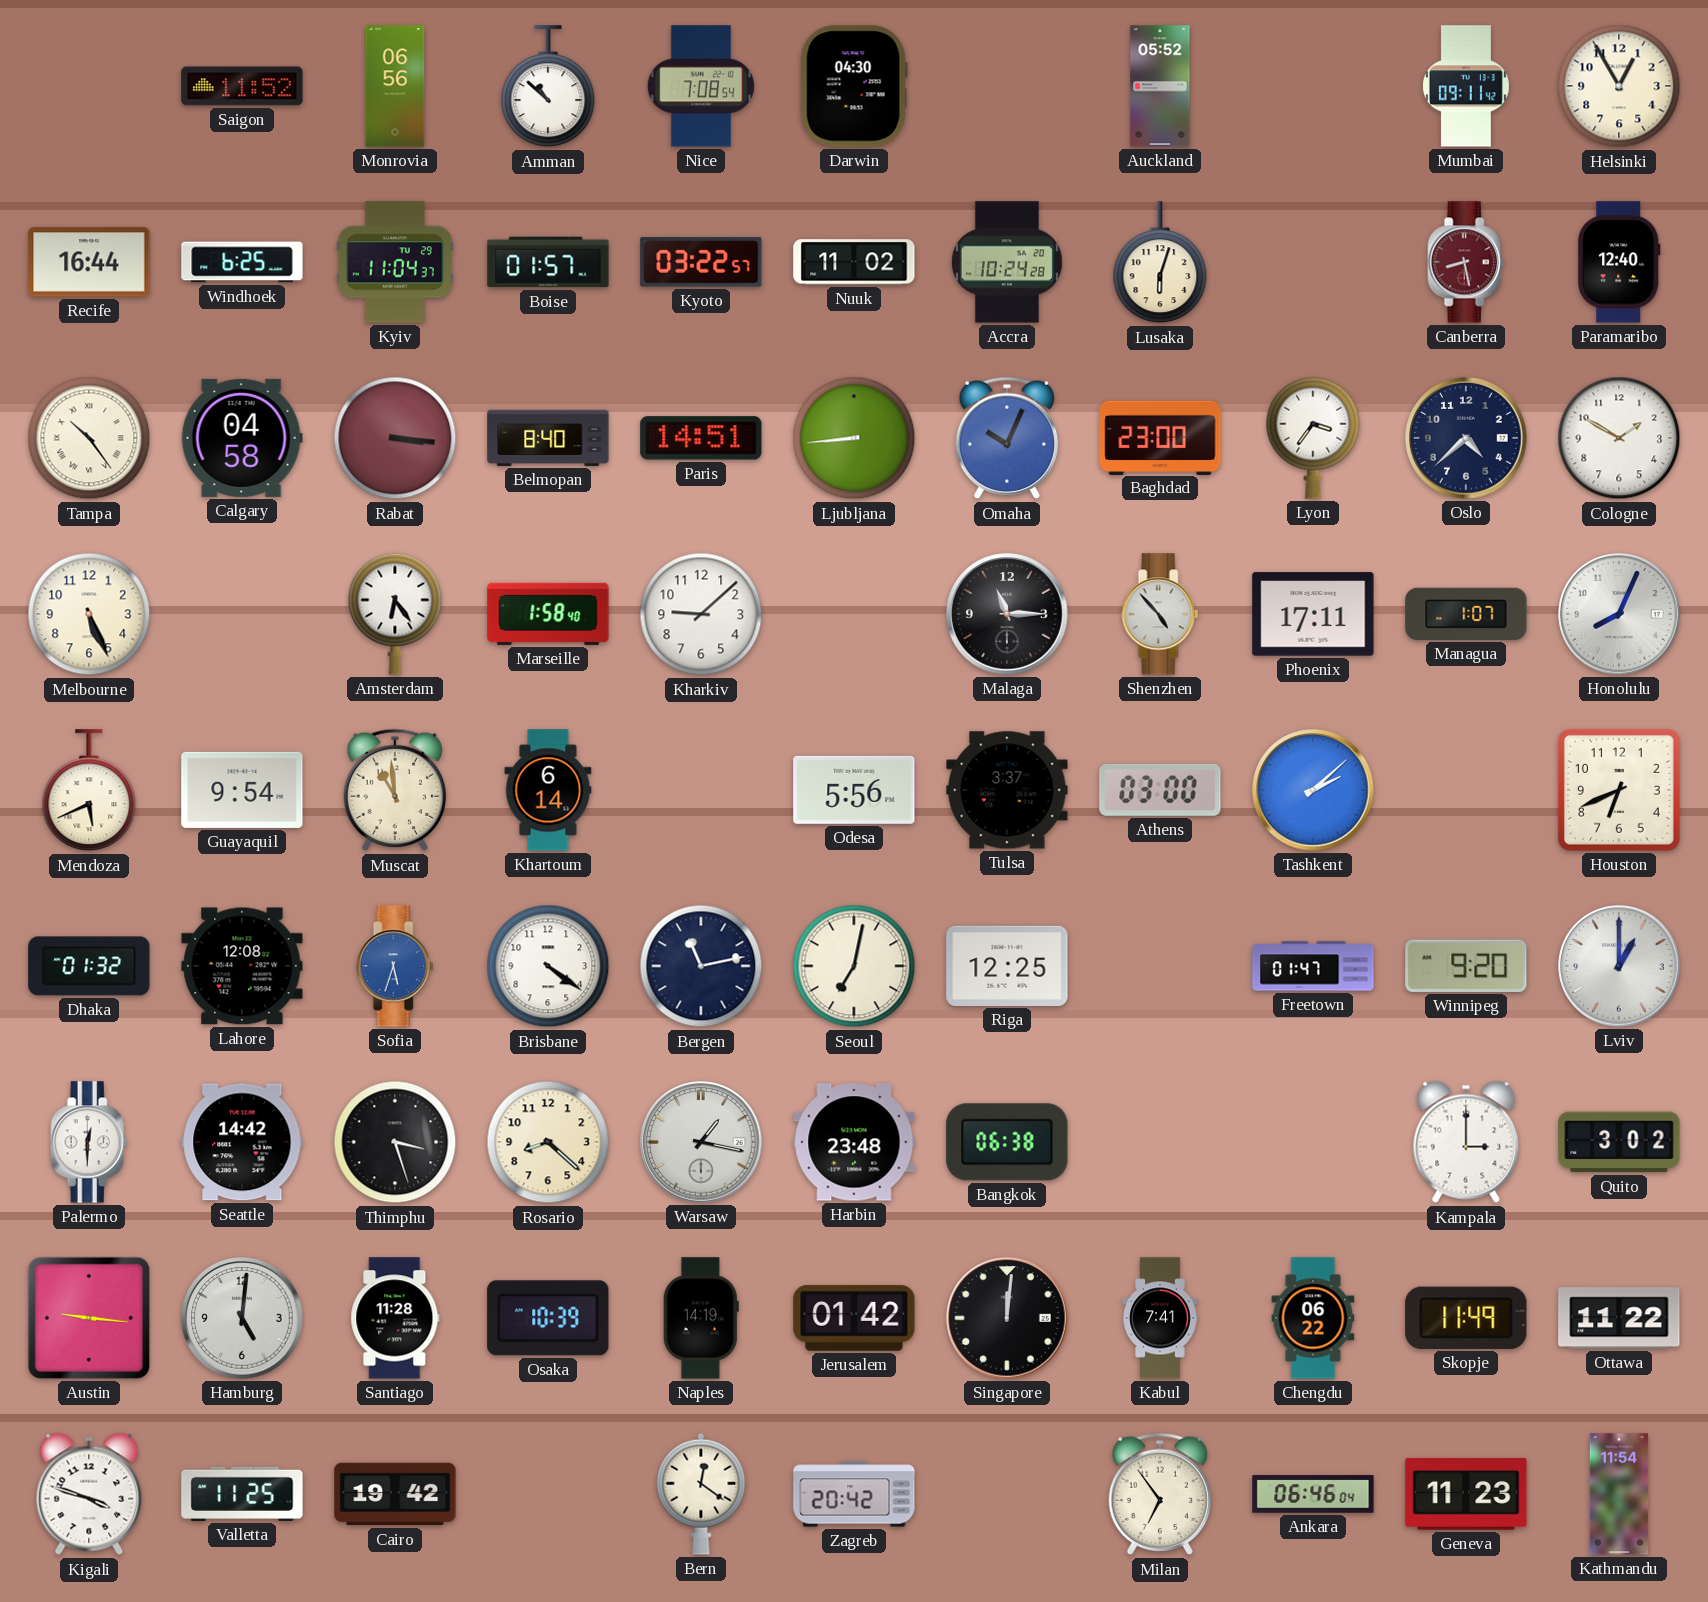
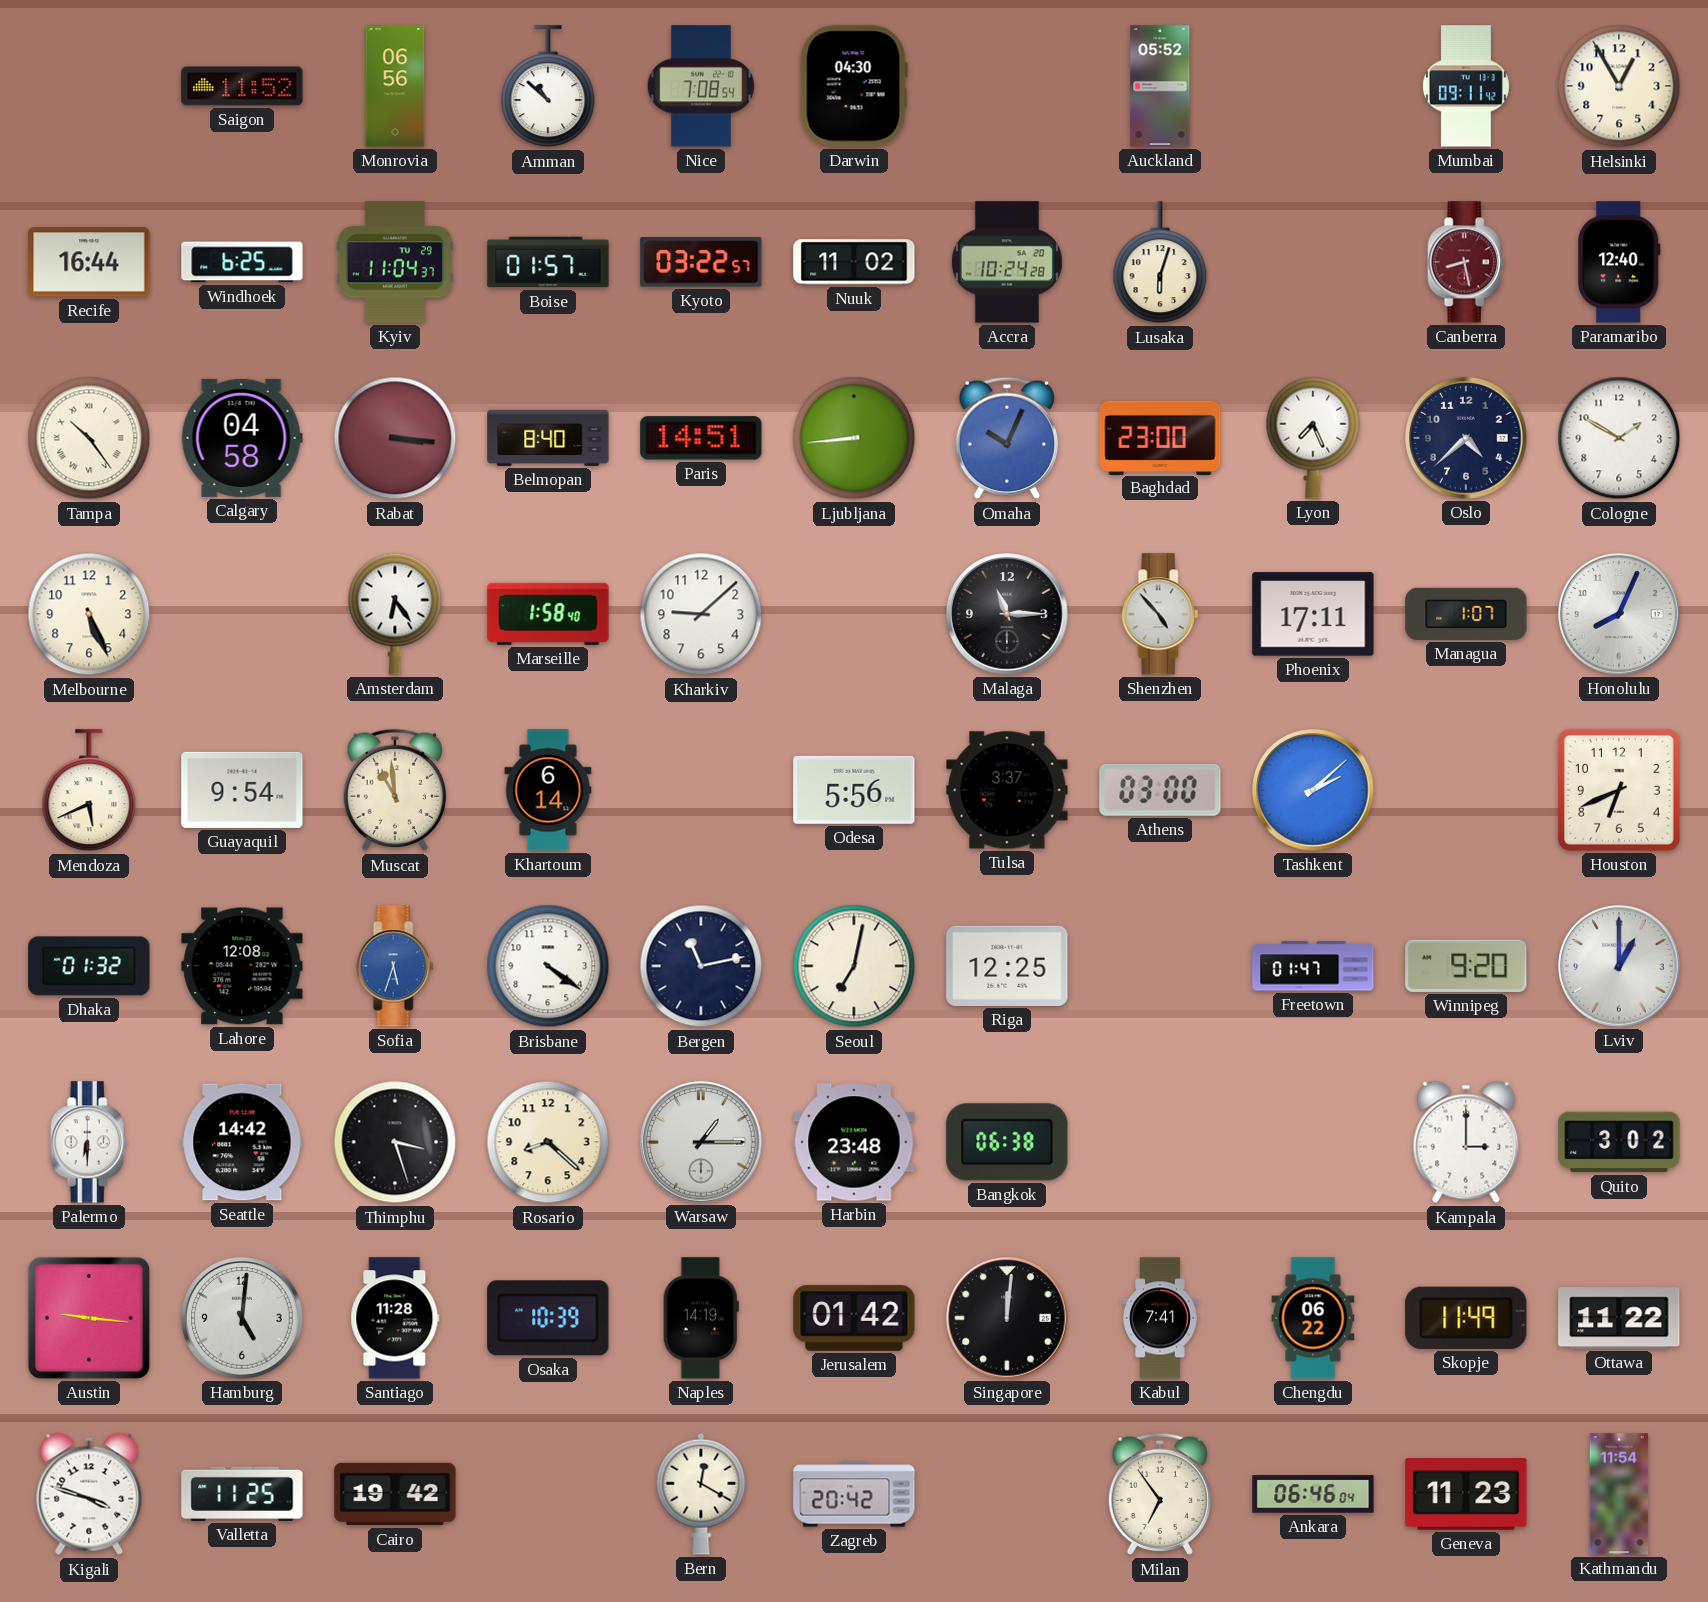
Lyon: 3:36 -> 7:26
Palermo: 12:30 -> 6:30
Warsaw: 1:17 -> 1:15
Bern: 12:21 -> 12:20
